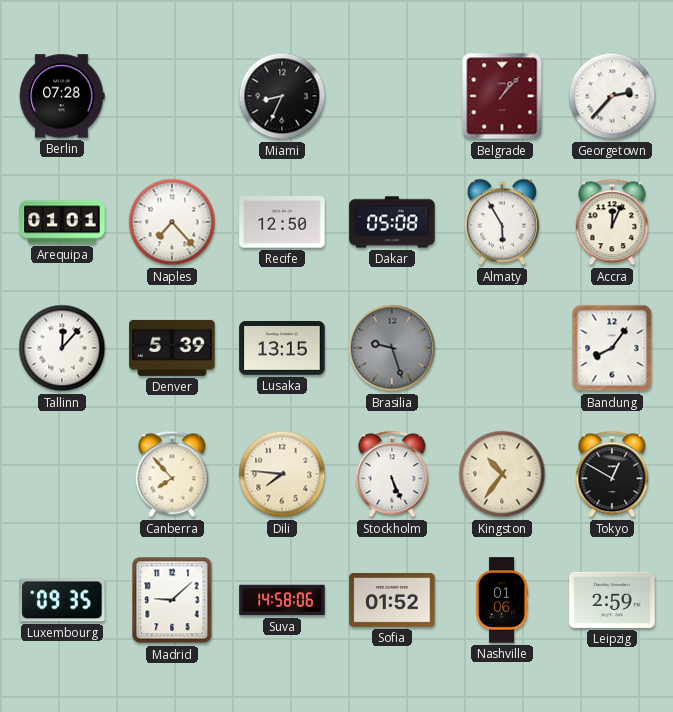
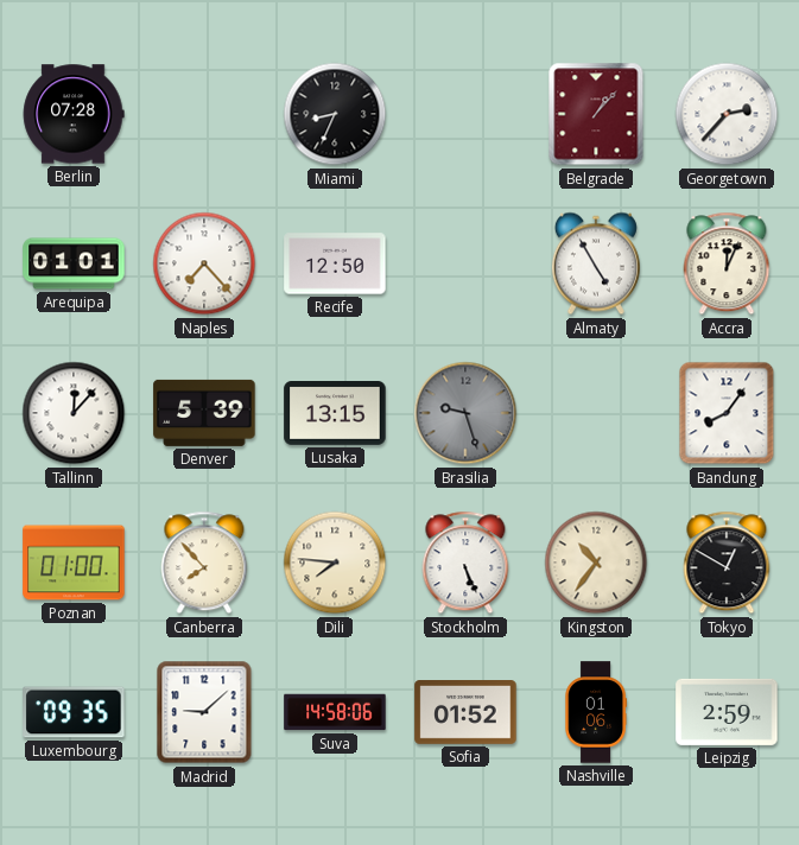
Dakar: 05:08 -> none
Almaty: 5:55 -> 4:55
Poznan: none -> 01:00
